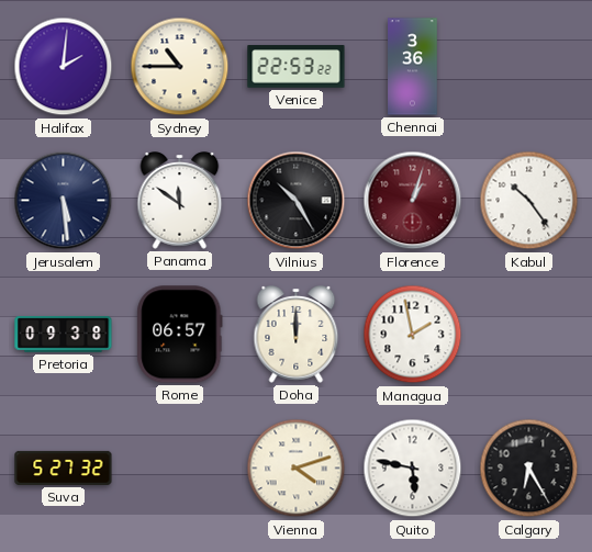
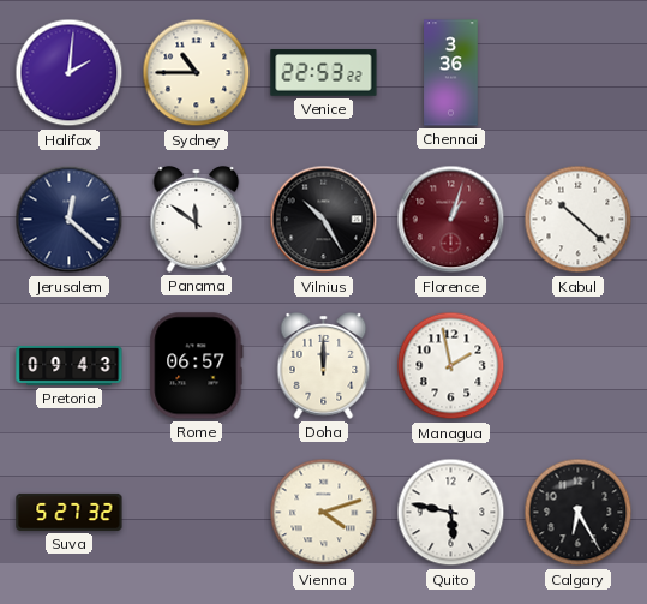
Jerusalem: 5:29 -> 12:22
Kabul: 10:24 -> 10:22
Pretoria: 09:38 -> 09:43
